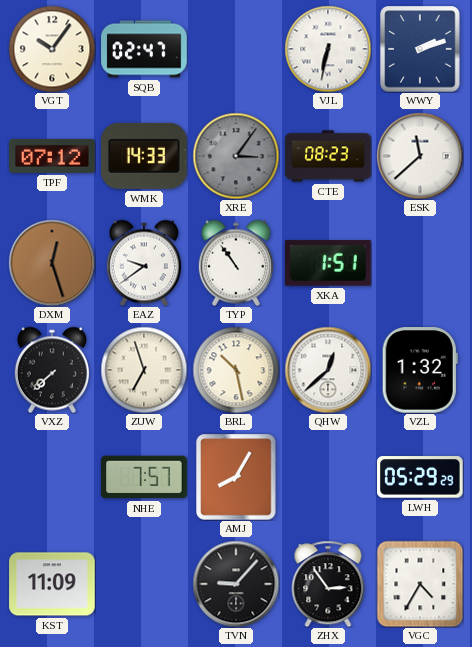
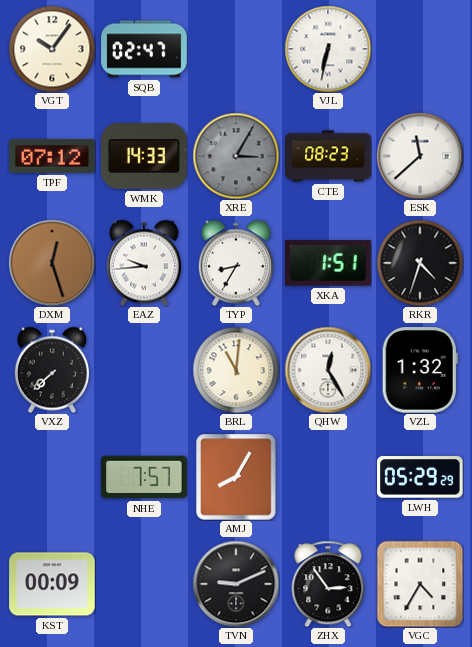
WWY: 2:12 -> none
XRE: 3:06 -> 3:05
EAZ: 9:39 -> 9:44
TYP: 10:54 -> 8:35
RKR: none -> 4:33
ZUW: 6:57 -> none
BRL: 10:28 -> 11:01
QHW: 12:38 -> 12:25
KST: 11:09 -> 00:09
TVN: 9:07 -> 9:11
